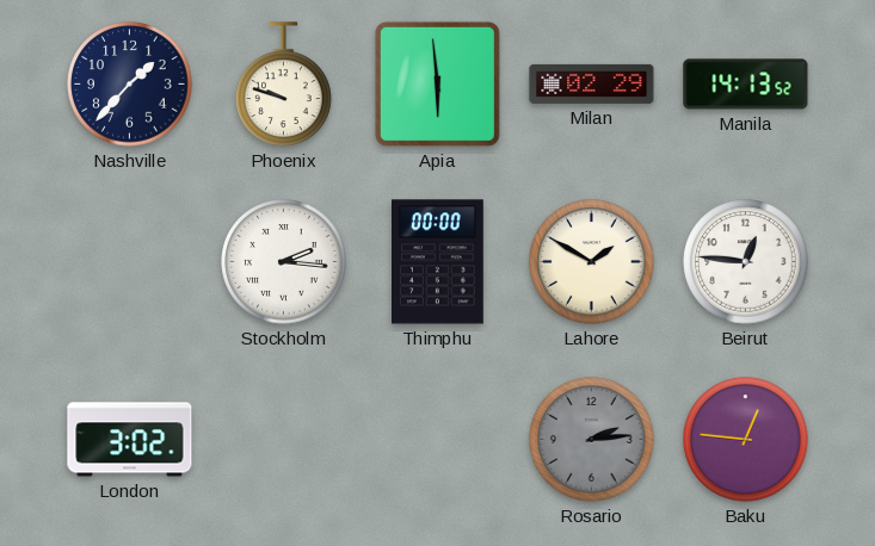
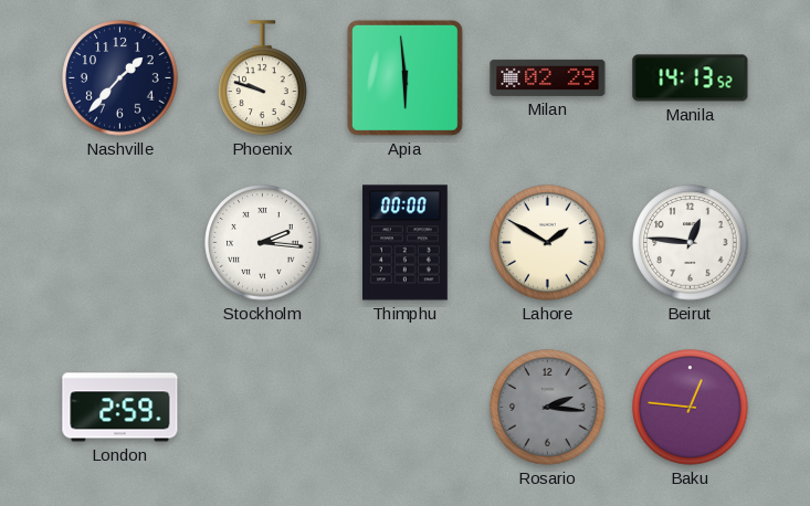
London: 3:02 -> 2:59
Rosario: 2:14 -> 2:16
